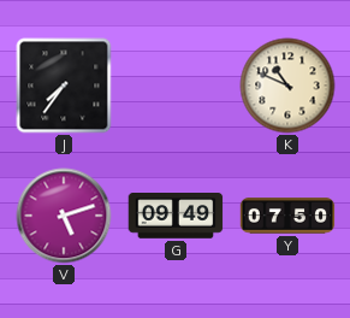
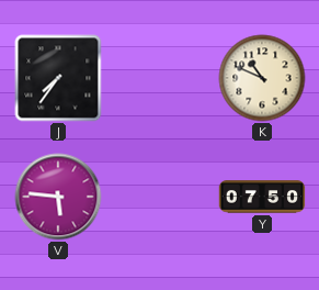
V: 5:12 -> 5:46
G: 09:49 -> none
